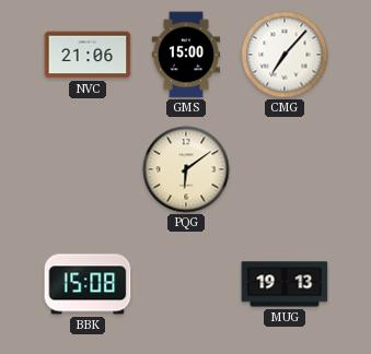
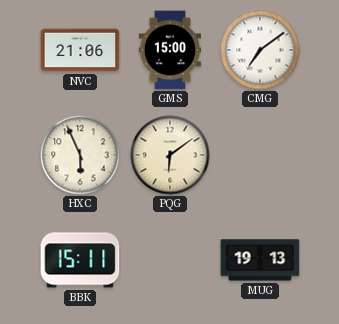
CMG: 7:07 -> 7:09
HXC: none -> 5:56
BBK: 15:08 -> 15:11
